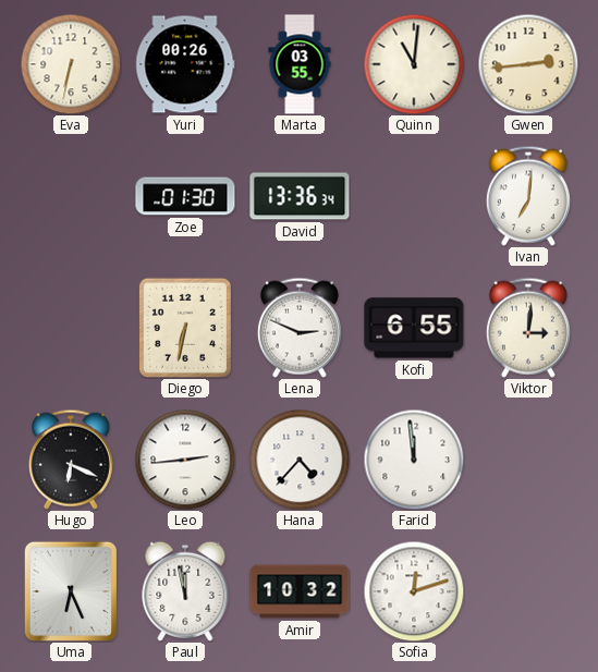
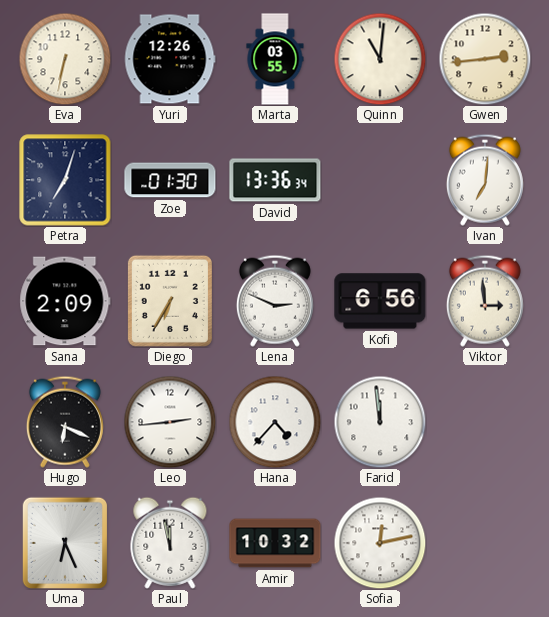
Yuri: 00:26 -> 12:26
Petra: none -> 7:03
Sana: none -> 2:09
Diego: 6:32 -> 6:35
Kofi: 6:55 -> 6:56
Viktor: 3:01 -> 2:59
Sofia: 12:12 -> 12:13
